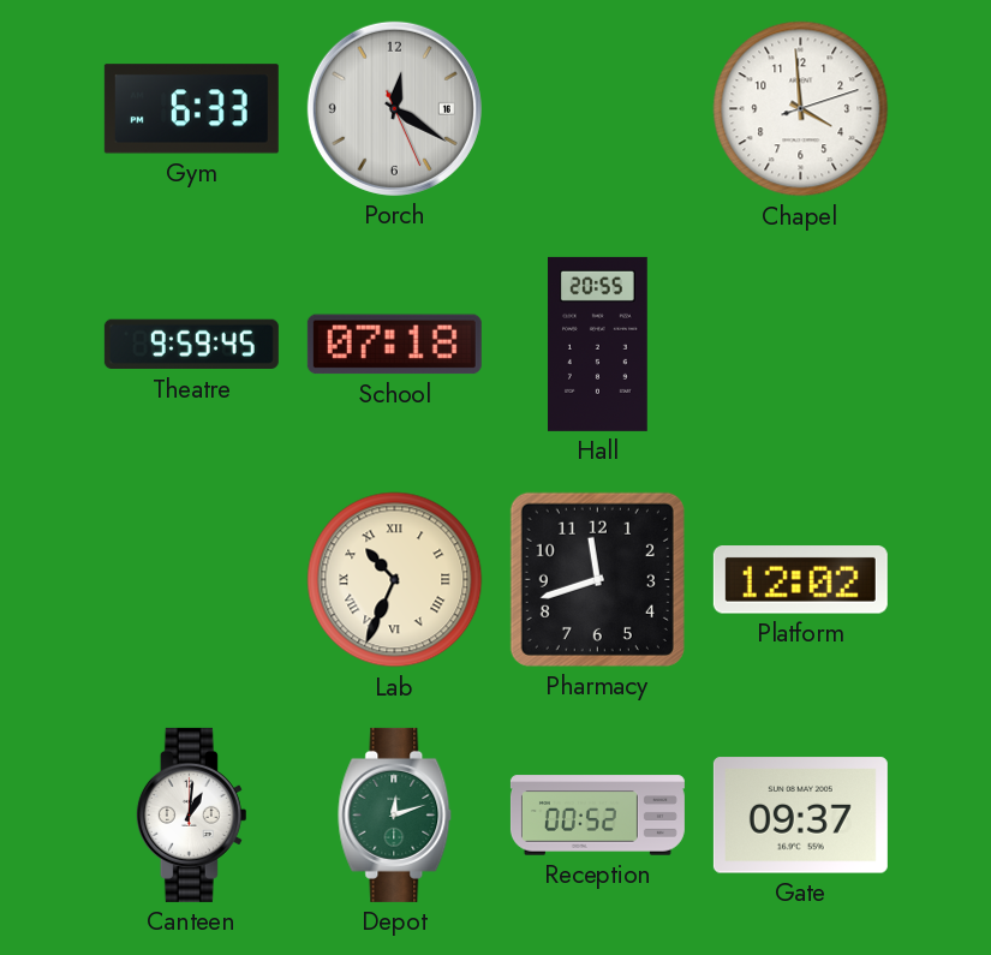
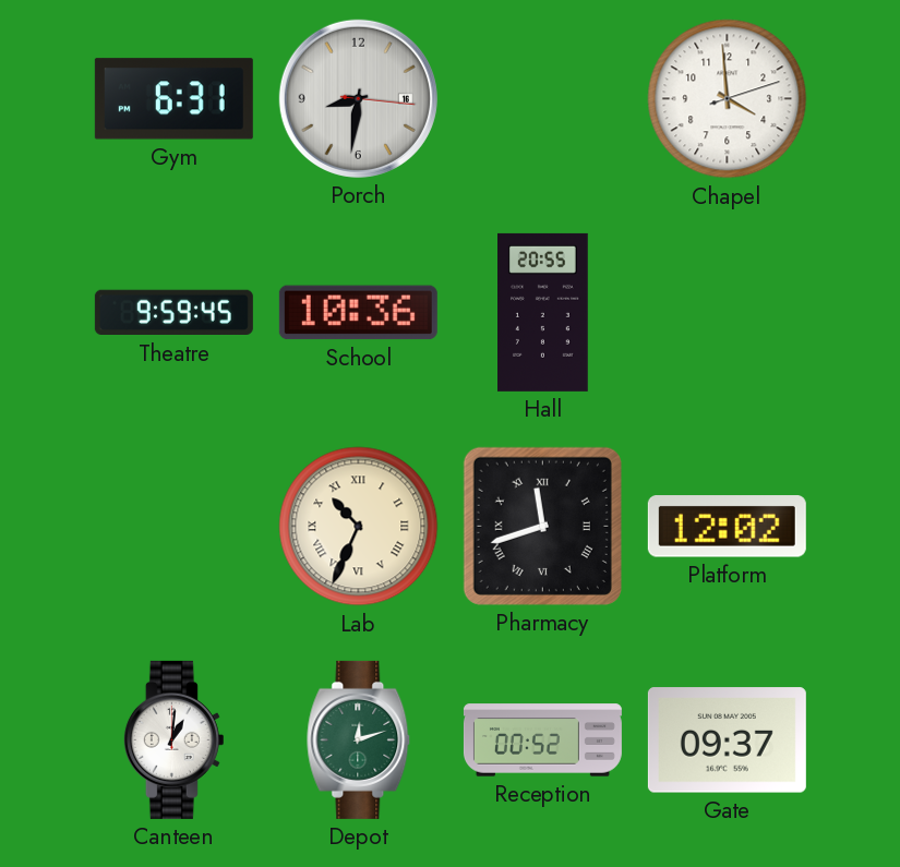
Gym: 6:33 -> 6:31
Porch: 12:20 -> 8:31
School: 07:18 -> 10:36
Pharmacy numerals: Arabic -> Roman
